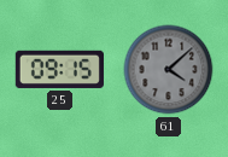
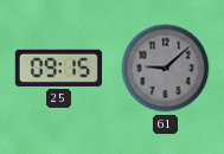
61: 4:08 -> 9:08
